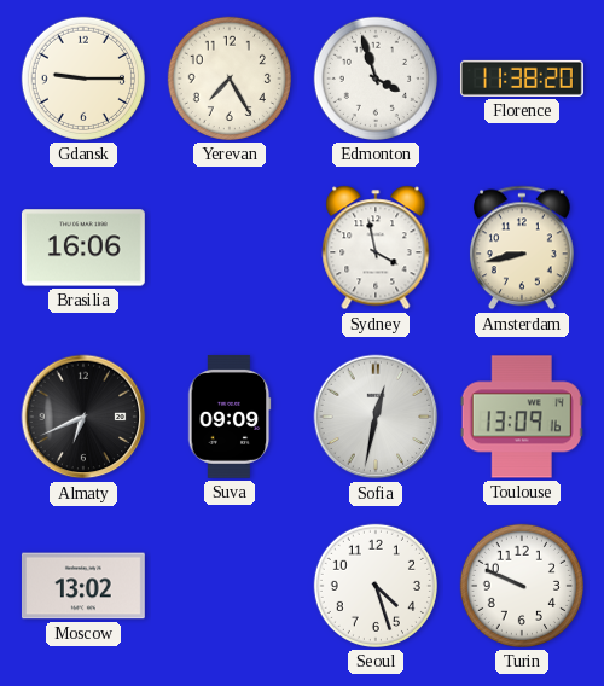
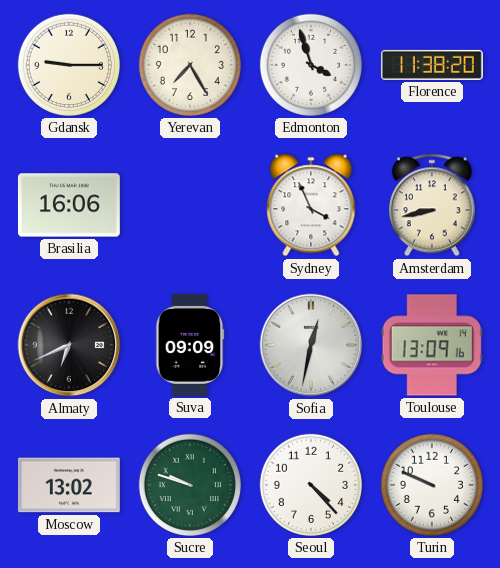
Sydney: 3:58 -> 3:56
Sucre: none -> 9:48
Seoul: 4:27 -> 4:23
